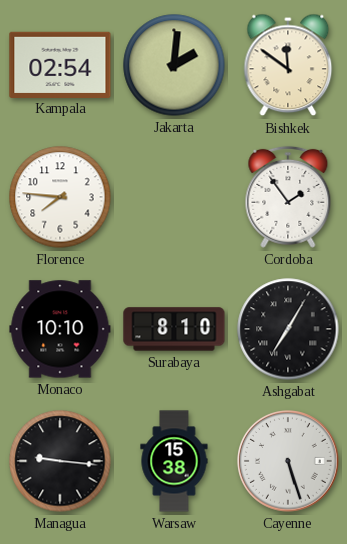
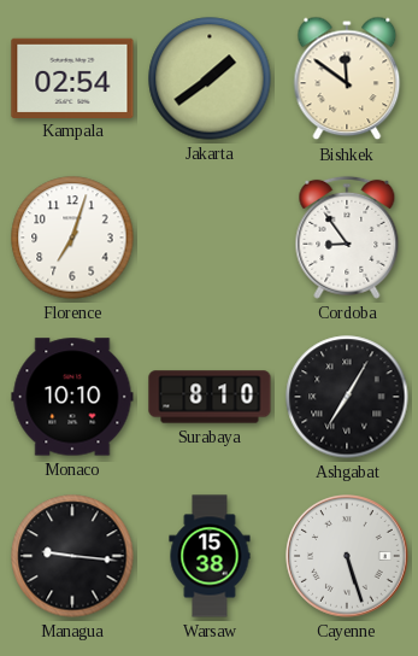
Jakarta: 2:01 -> 1:39
Florence: 7:46 -> 7:03
Cordoba: 1:54 -> 8:54
